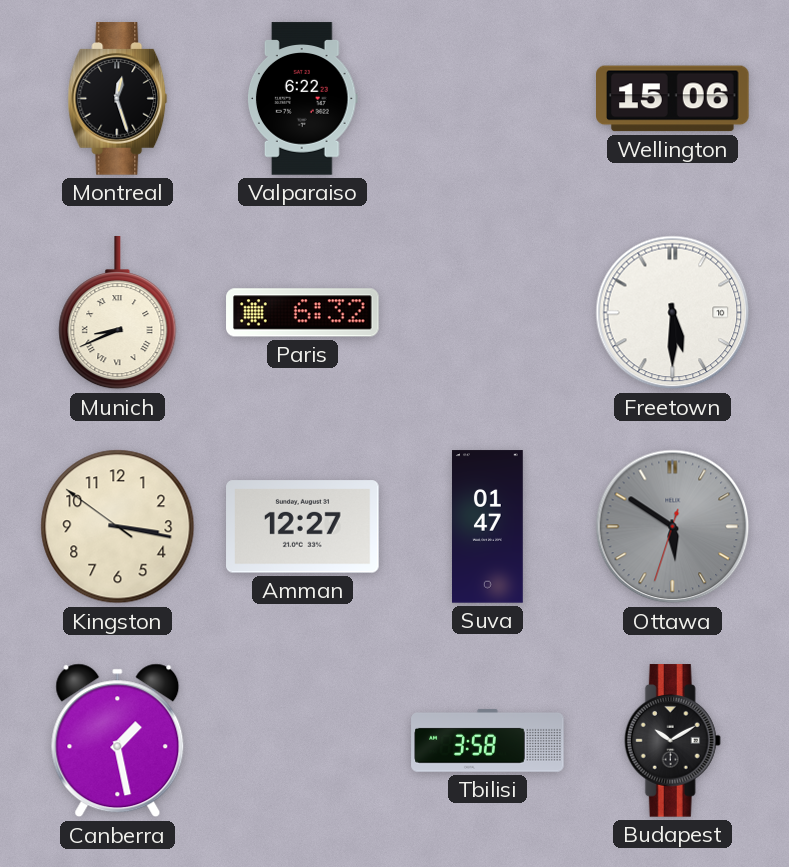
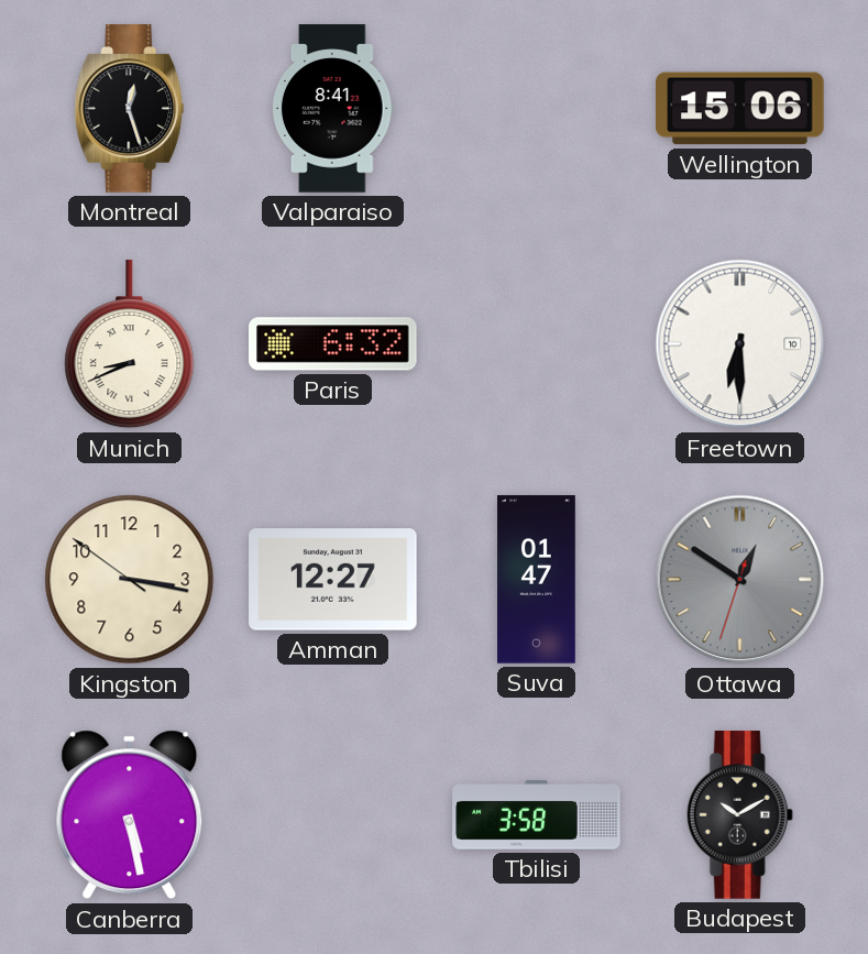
Valparaiso: 6:22 -> 8:41
Freetown: 5:30 -> 6:30
Ottawa: 5:50 -> 12:50
Canberra: 1:28 -> 5:28
